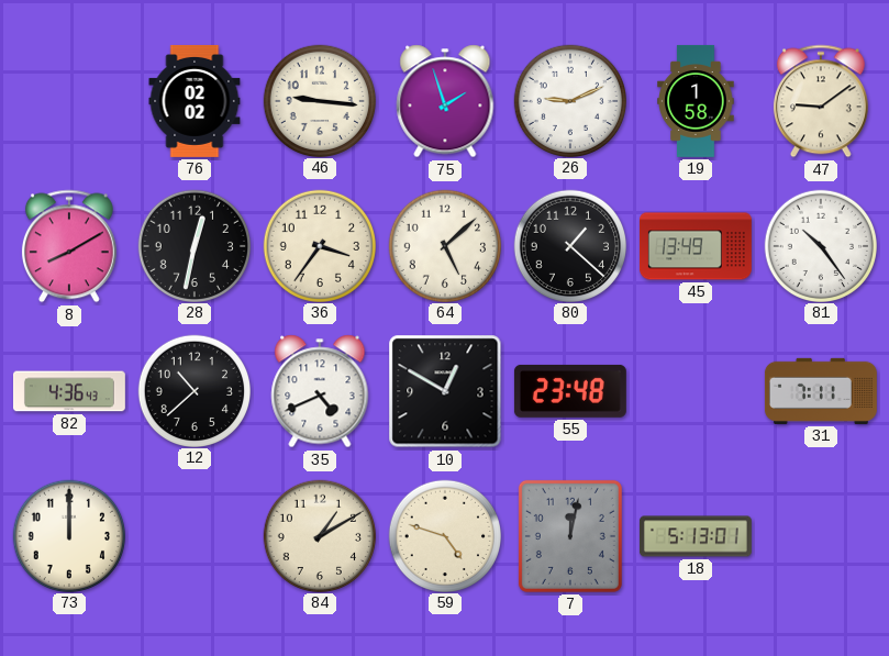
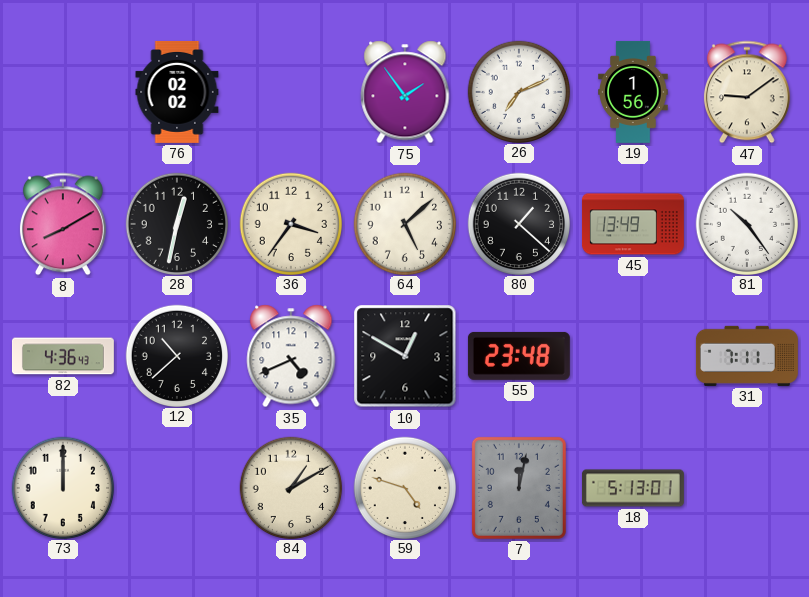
46: 9:16 -> none
75: 1:57 -> 1:54
26: 9:11 -> 7:11
19: 1:58 -> 1:56
